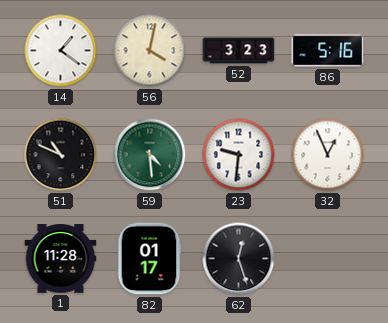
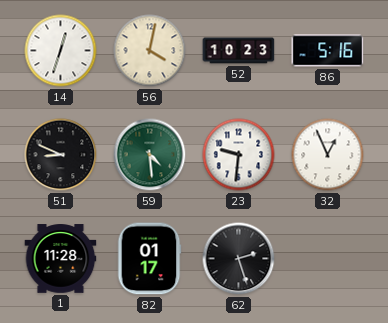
14: 1:21 -> 12:33
52: 3:23 -> 10:23
51: 10:49 -> 8:49
62: 12:27 -> 2:27
